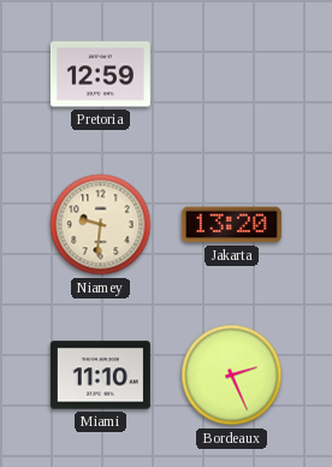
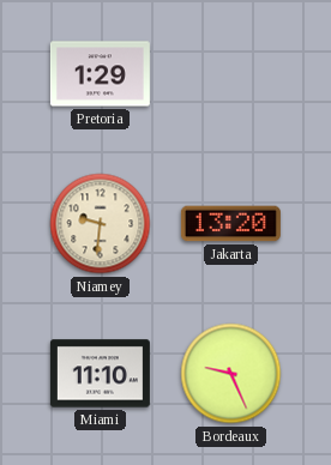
Pretoria: 12:59 -> 1:29
Bordeaux: 2:26 -> 9:26
